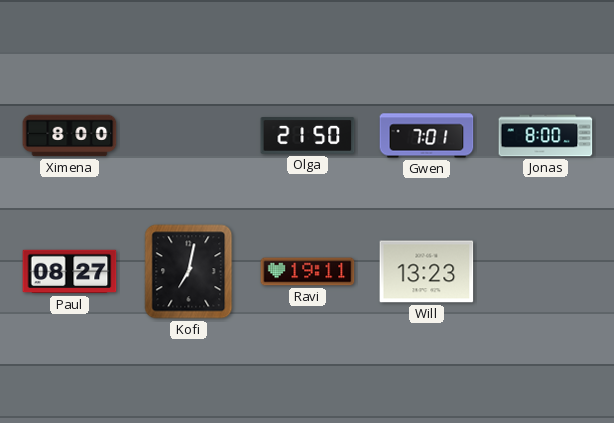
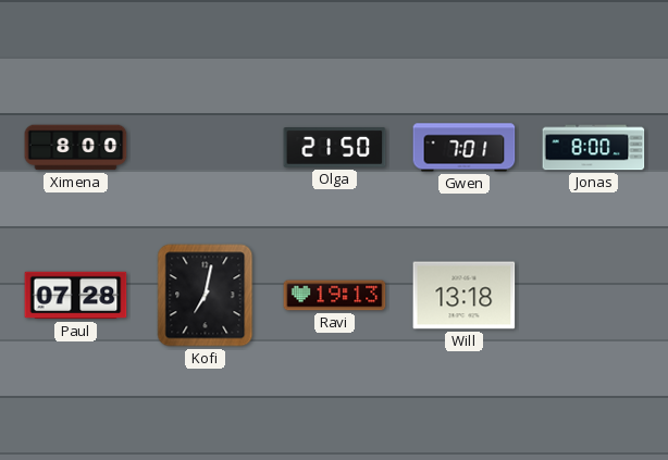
Paul: 08:27 -> 07:28
Ravi: 19:11 -> 19:13
Will: 13:23 -> 13:18
